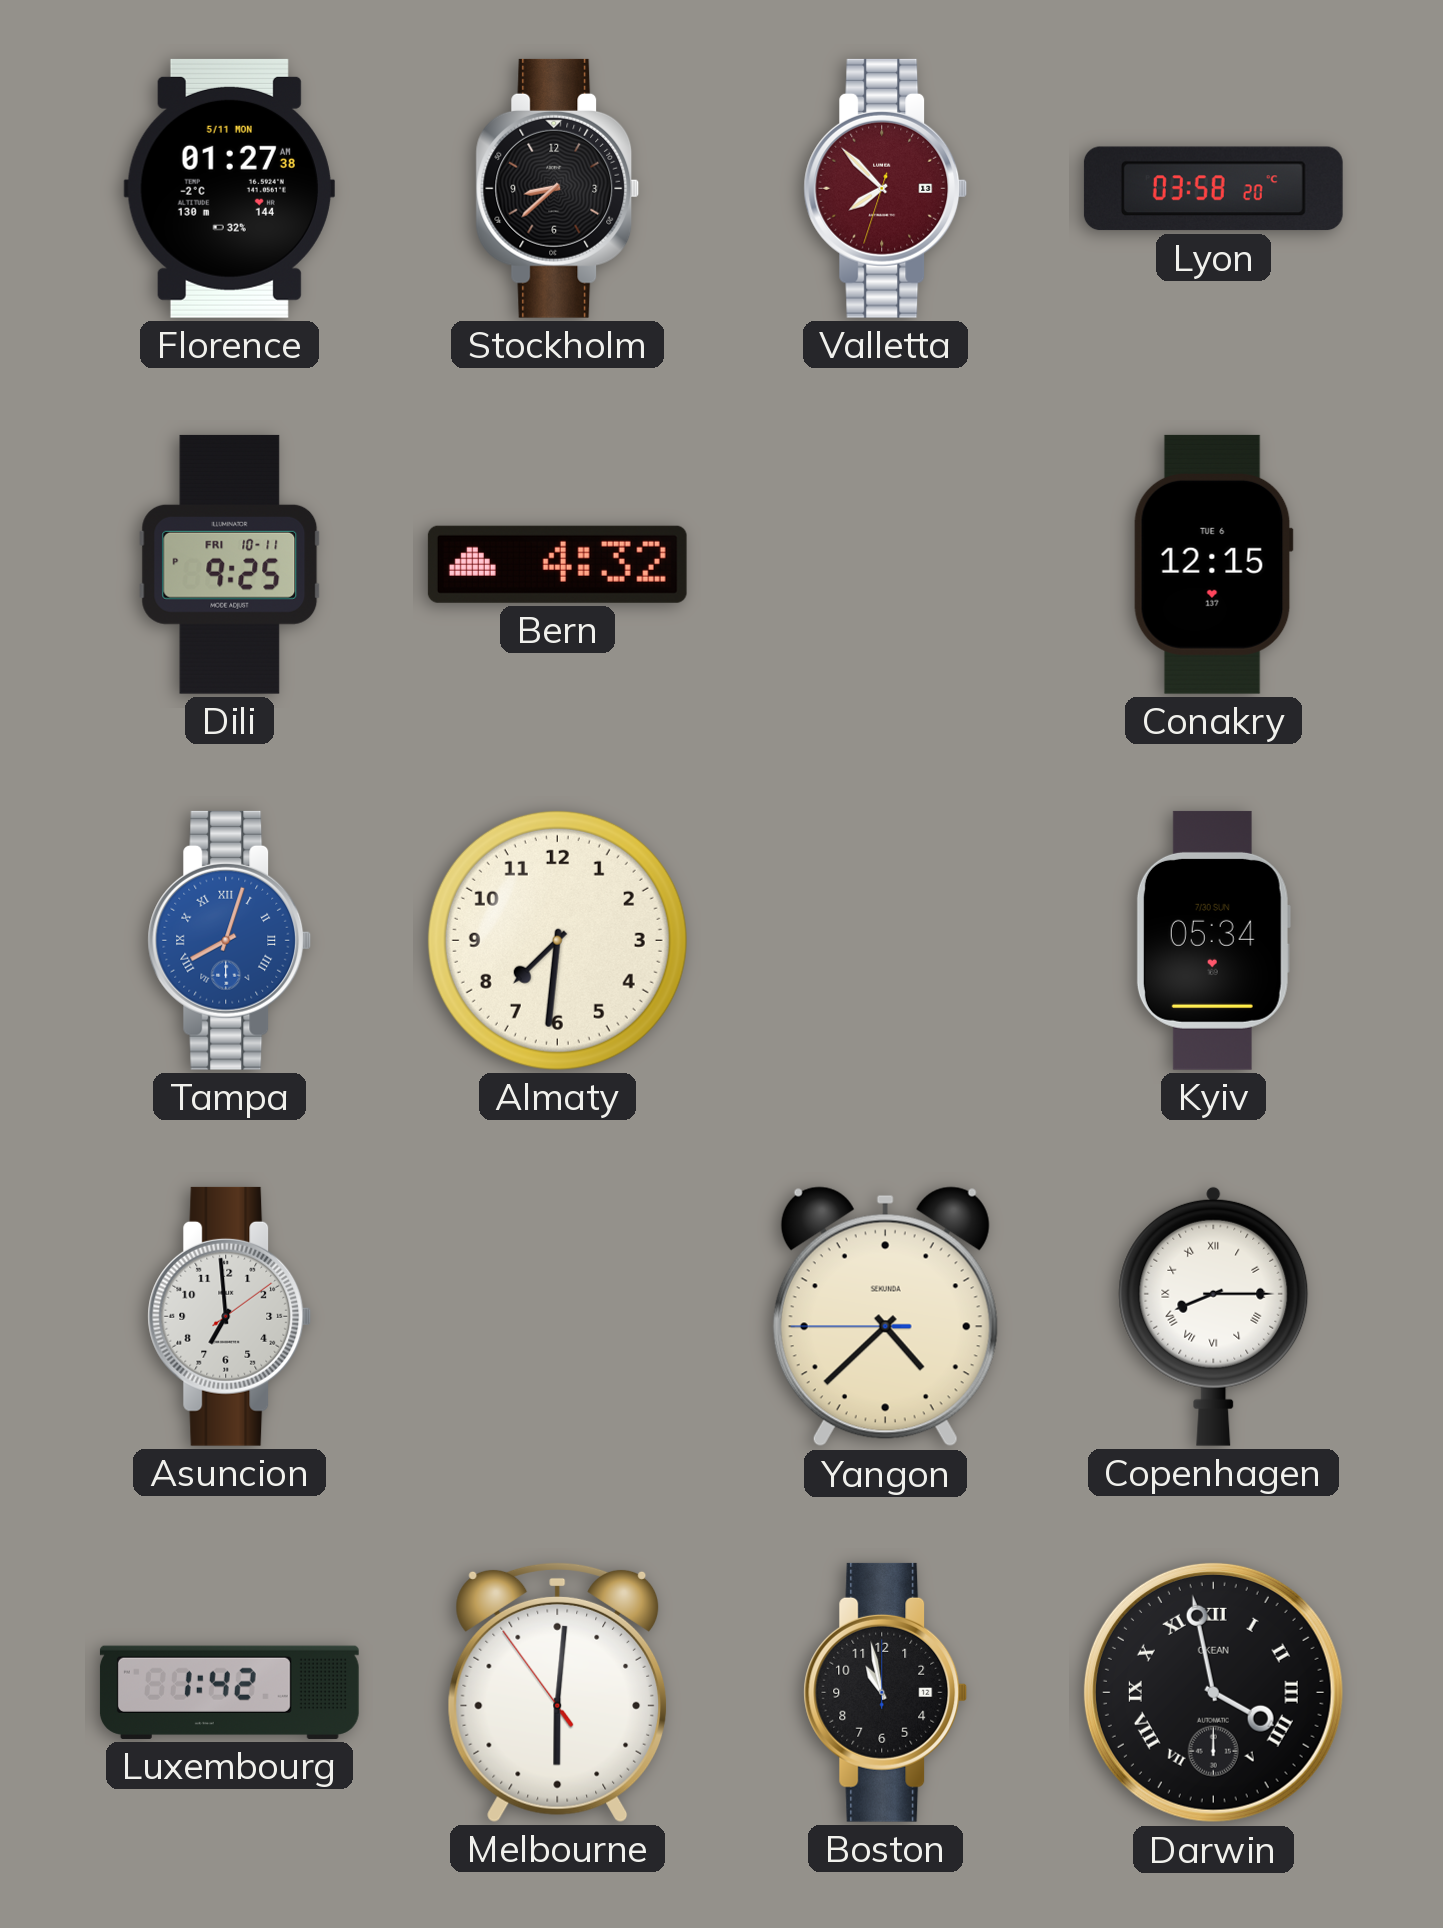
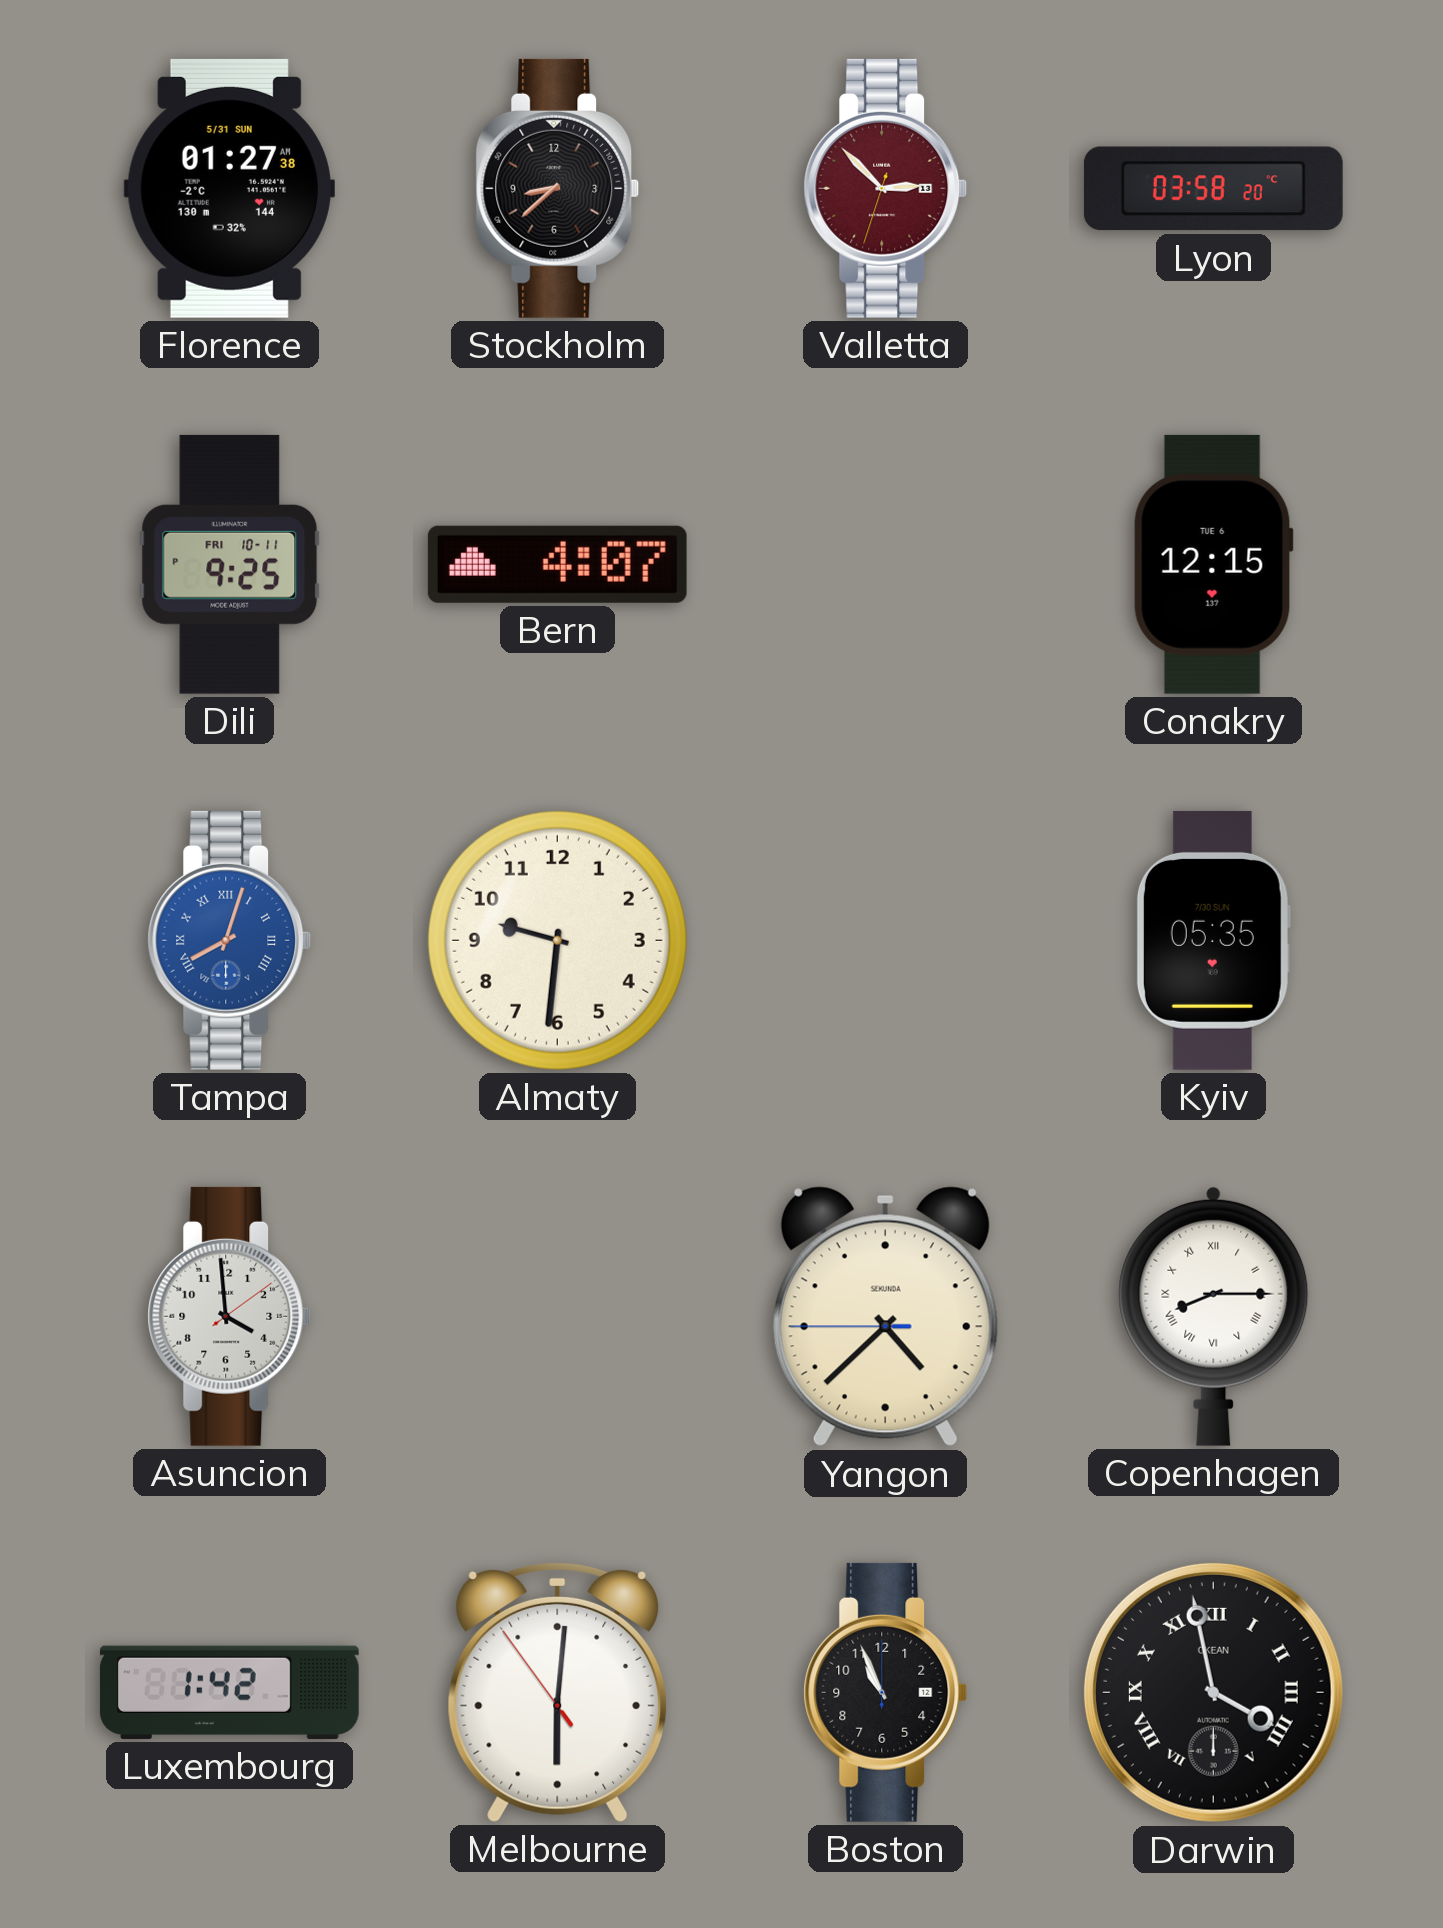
Florence date: 5/11 MON -> 5/31 SUN
Valletta: 7:52 -> 2:52
Bern: 4:32 -> 4:07
Almaty: 7:31 -> 9:31
Kyiv: 05:34 -> 05:35
Asuncion: 6:59 -> 3:59
Boston: 10:58 -> 10:56
